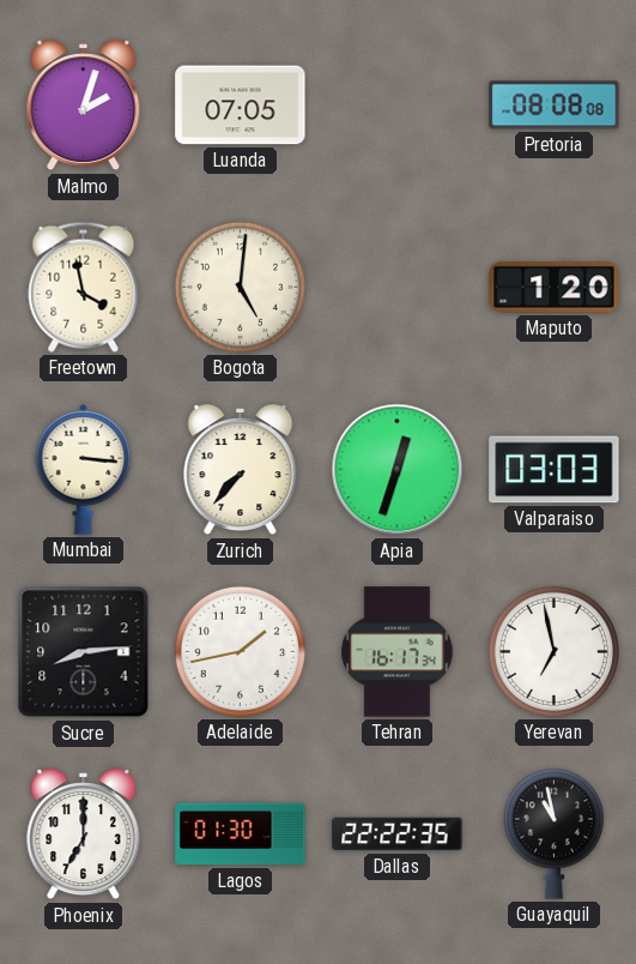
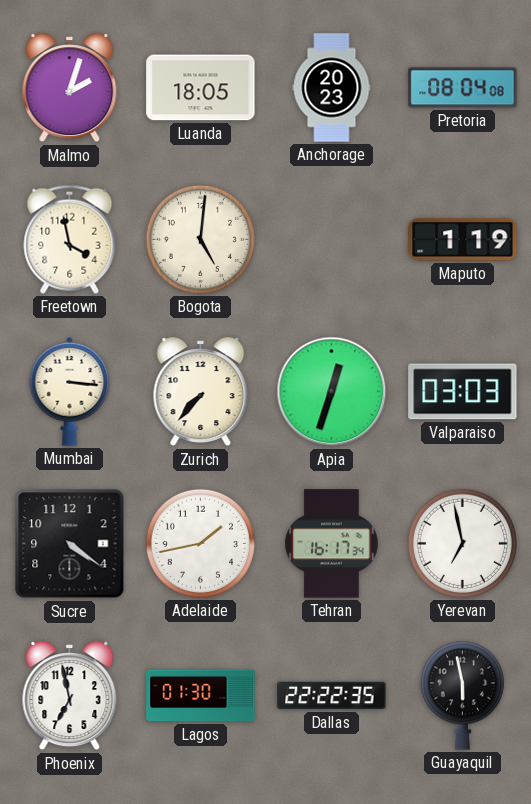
Luanda: 07:05 -> 18:05
Anchorage: none -> 20:23
Pretoria: 08:08 -> 08:04
Maputo: 1:20 -> 1:19
Sucre: 8:14 -> 4:21
Phoenix: 7:00 -> 6:58
Guayaquil: 10:58 -> 5:58
